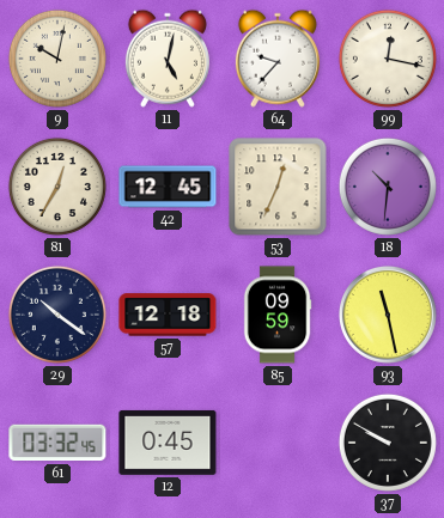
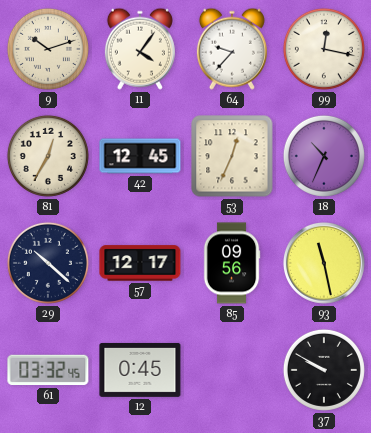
9: 10:02 -> 10:12
11: 5:02 -> 4:06
18: 10:31 -> 10:34
29: 10:21 -> 10:22
57: 12:18 -> 12:17
85: 09:59 -> 09:56
